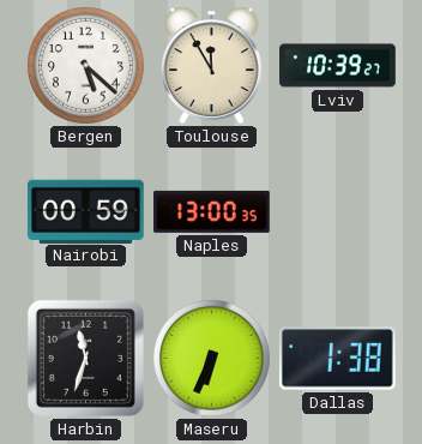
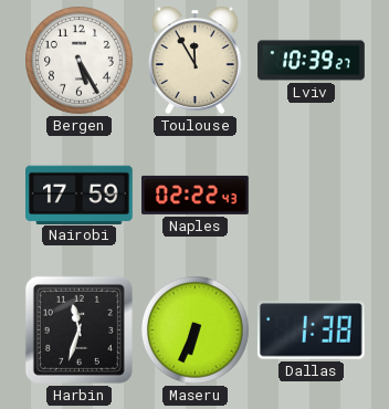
Bergen: 5:22 -> 5:25
Nairobi: 00:59 -> 17:59
Naples: 13:00 -> 02:22
